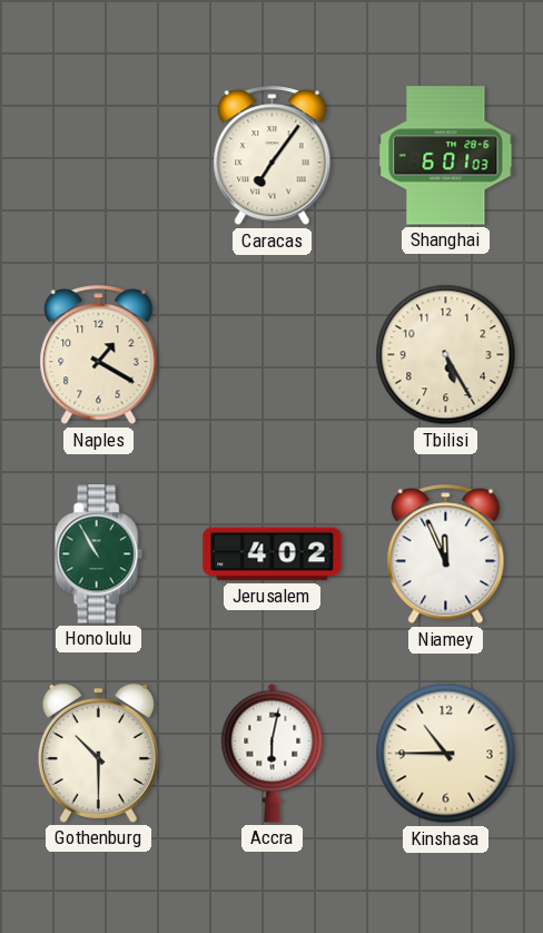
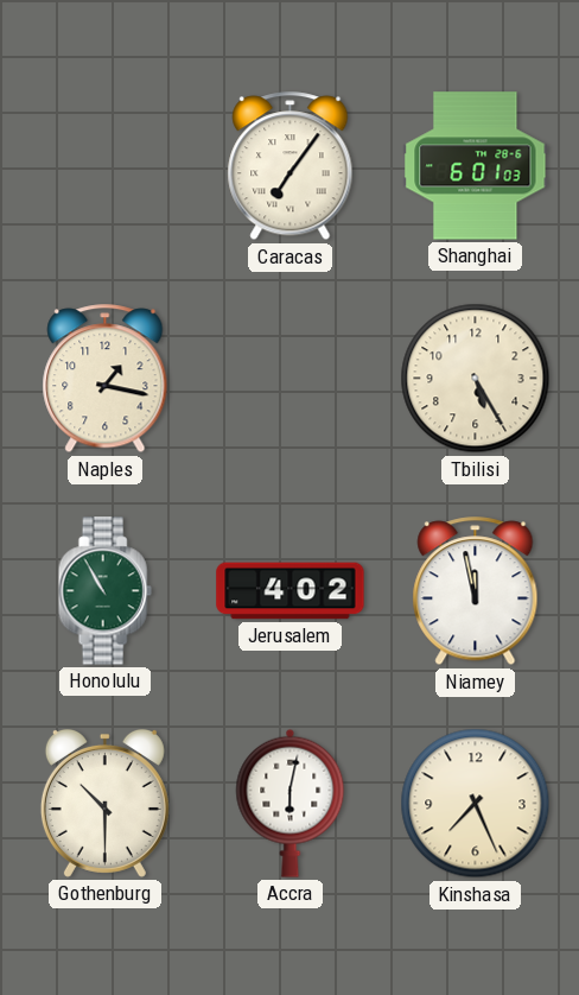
Naples: 1:20 -> 1:17
Niamey: 11:56 -> 11:58
Kinshasa: 10:45 -> 7:26
